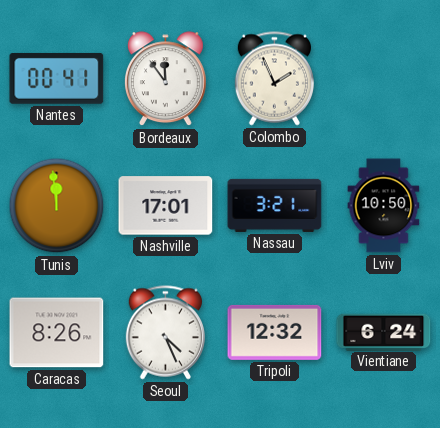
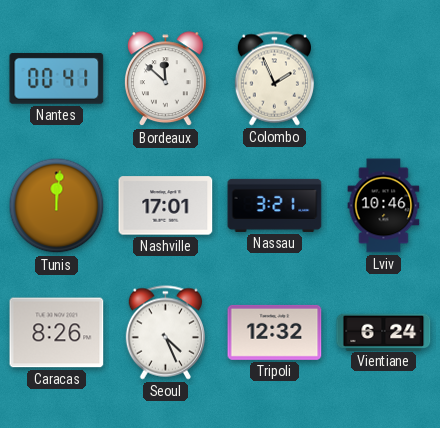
Bordeaux: 11:54 -> 11:52
Tunis: 11:59 -> 12:01
Lviv: 10:50 -> 10:46
